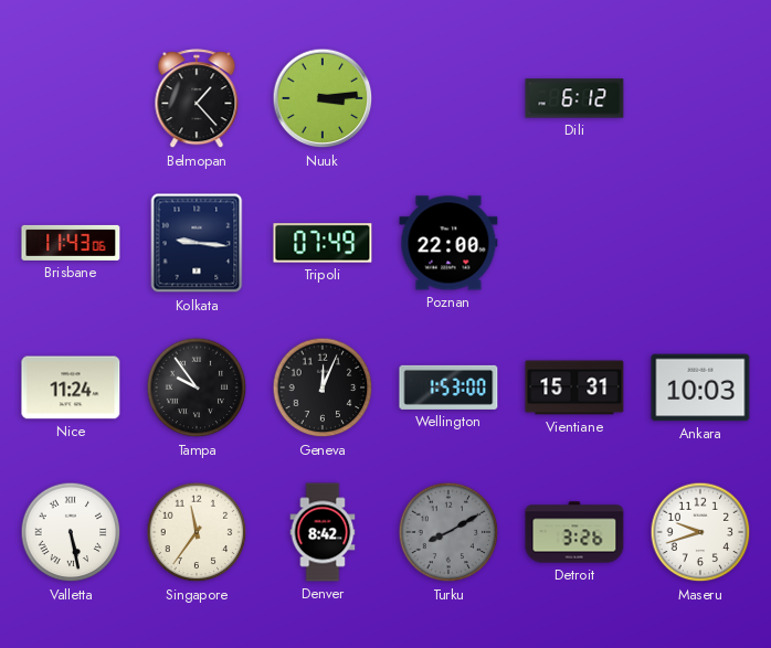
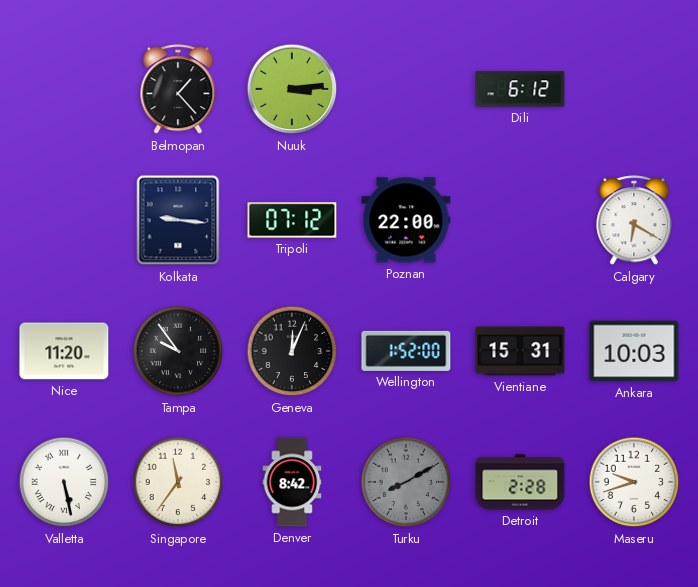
Brisbane: 11:43 -> none
Tripoli: 07:49 -> 07:12
Calgary: none -> 6:20
Nice: 11:24 -> 11:20
Wellington: 1:53 -> 1:52
Detroit: 3:26 -> 2:28
